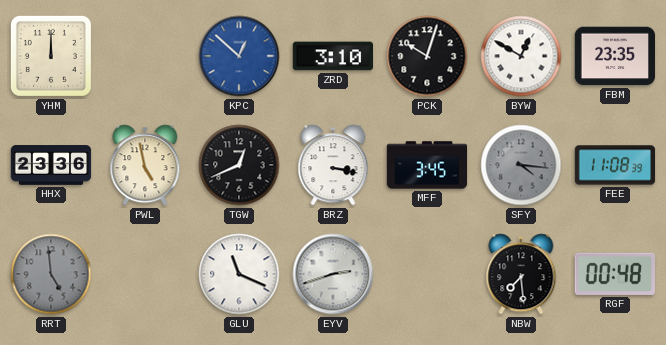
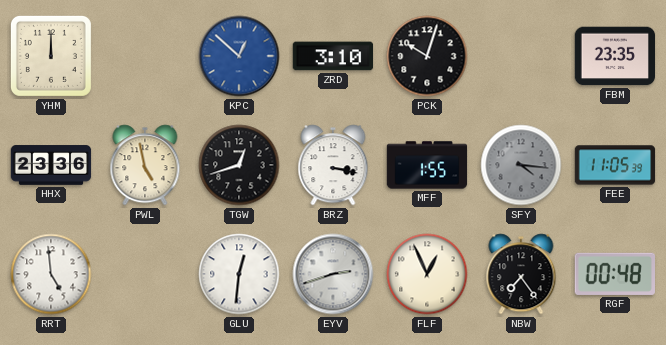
BYW: 12:50 -> none
TGW: 12:41 -> 12:42
MFF: 3:45 -> 1:55
FEE: 11:08 -> 11:05
RRT dial: grey -> white
GLU: 11:19 -> 12:31
FLF: none -> 12:56
NBW: 7:29 -> 7:24
